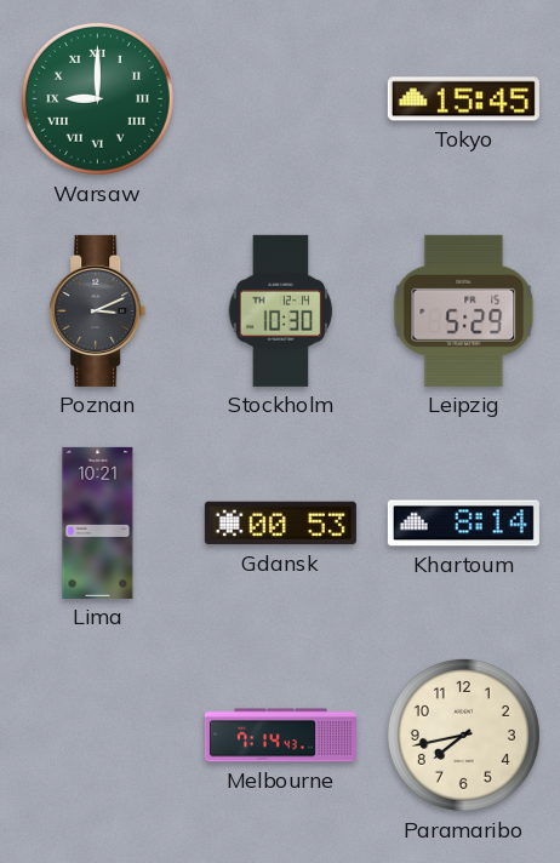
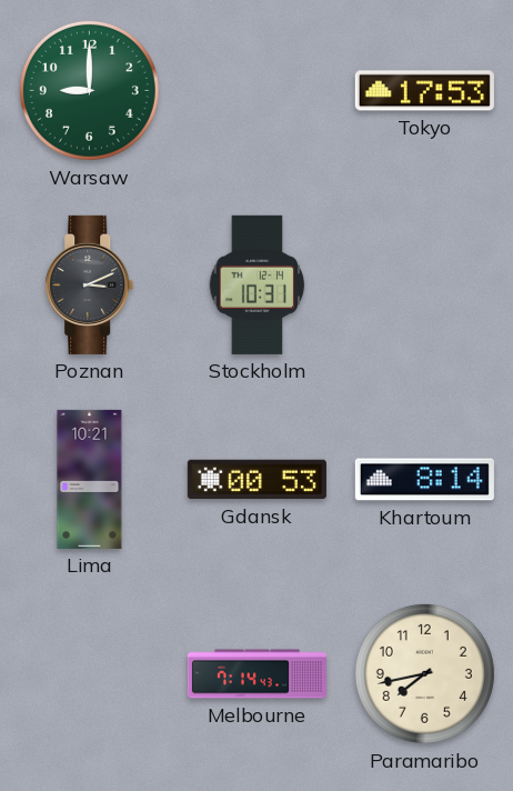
Warsaw numerals: Roman -> Arabic
Tokyo: 15:45 -> 17:53
Stockholm: 10:30 -> 10:31
Leipzig: 5:29 -> none
